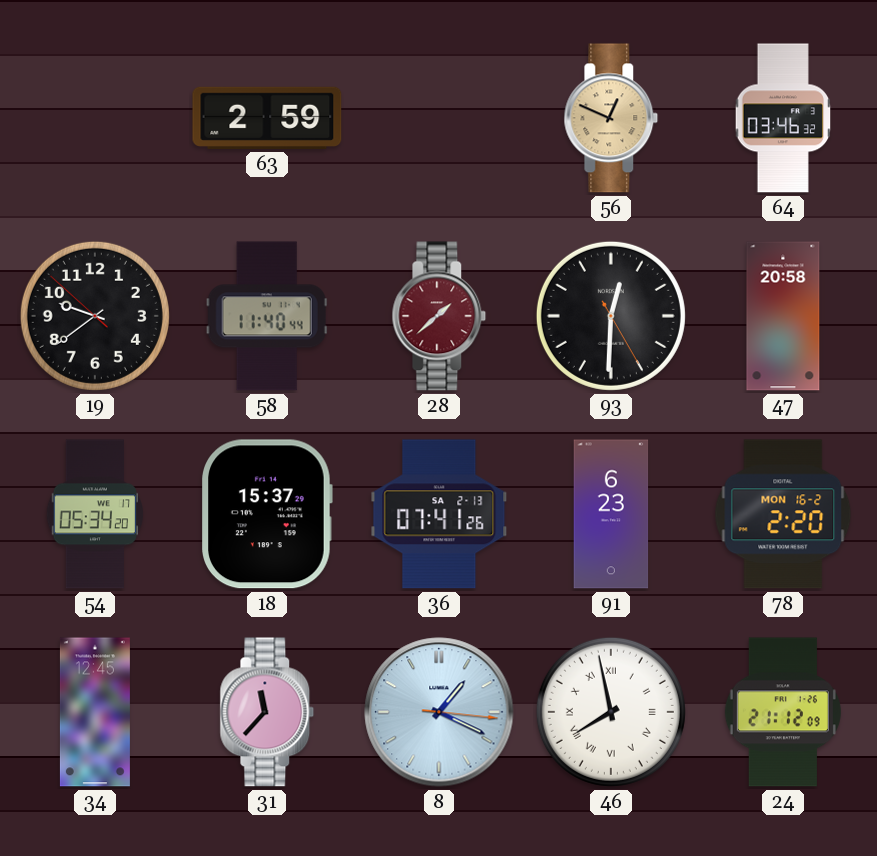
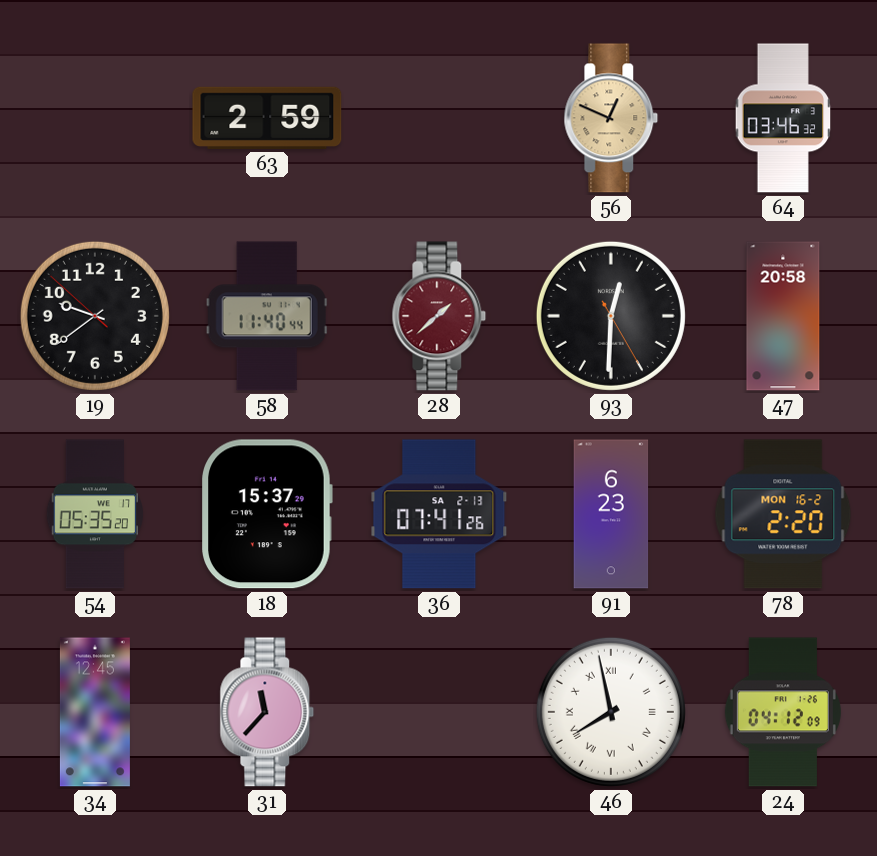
54: 05:34 -> 05:35
8: 1:19 -> none
24: 21:12 -> 04:12
